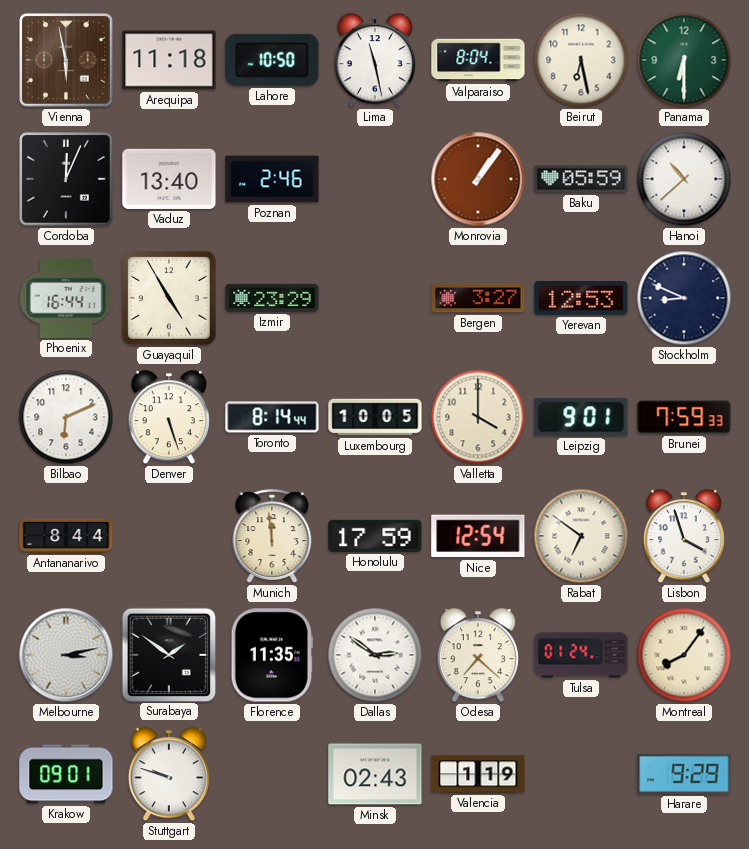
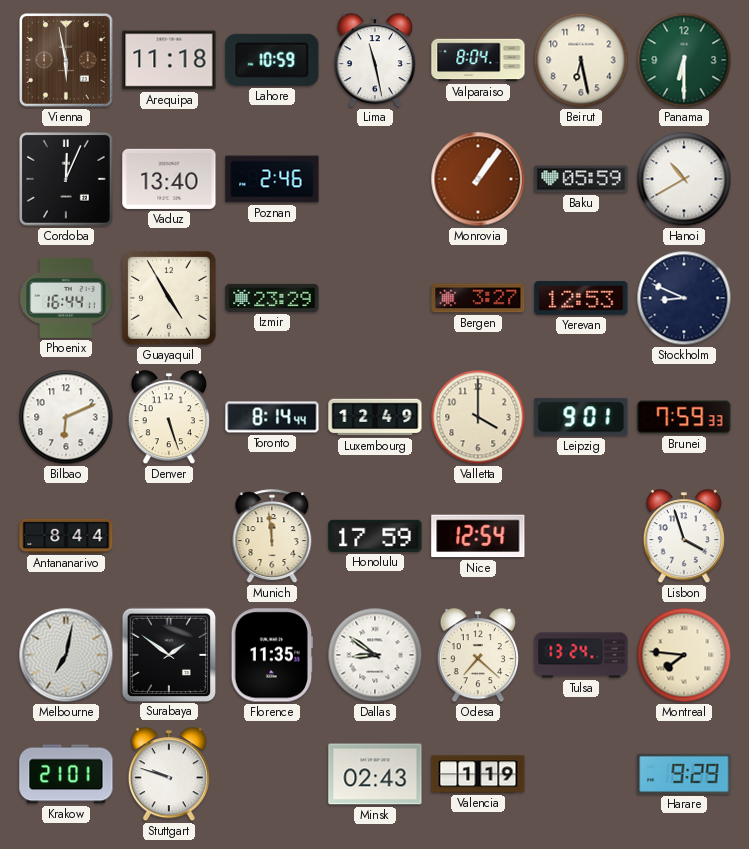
Lahore: 10:50 -> 10:59
Hanoi: 10:38 -> 10:40
Luxembourg: 10:05 -> 12:49
Rabat: 6:51 -> none
Melbourne: 3:13 -> 7:02
Dallas: 2:51 -> 8:51
Tulsa: 01:24 -> 13:24
Montreal: 8:06 -> 7:46
Krakow: 09:01 -> 21:01
